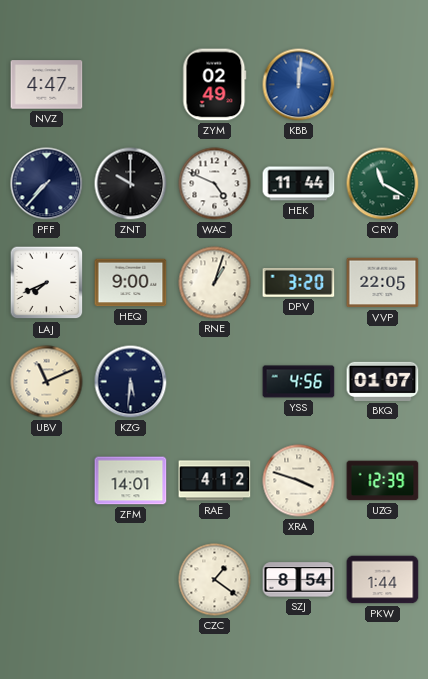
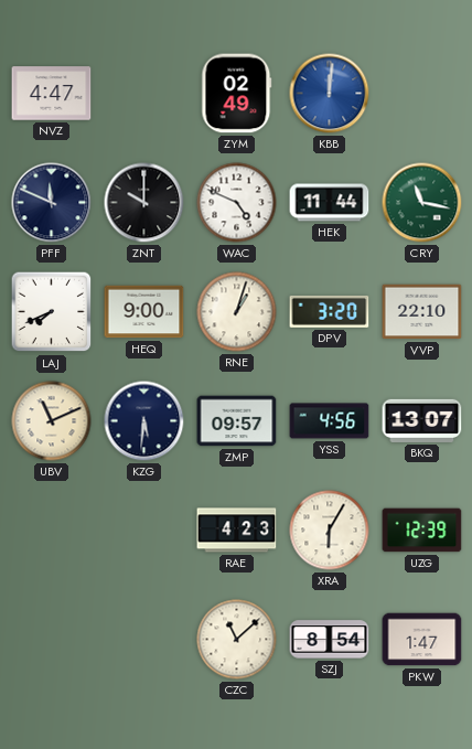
PFF: 7:37 -> 11:49
CRY: 11:20 -> 11:17
VVP: 22:05 -> 22:10
ZMP: none -> 09:57
BKQ: 01:07 -> 13:07
ZFM: 14:01 -> none
RAE: 4:12 -> 4:23
XRA: 3:48 -> 6:05
CZC: 1:21 -> 11:08
PKW: 1:44 -> 1:47
